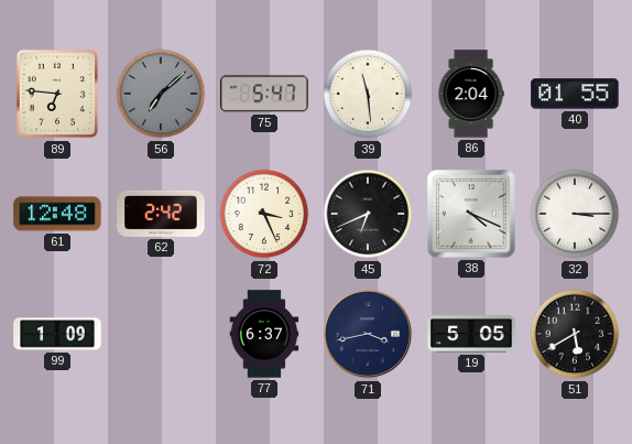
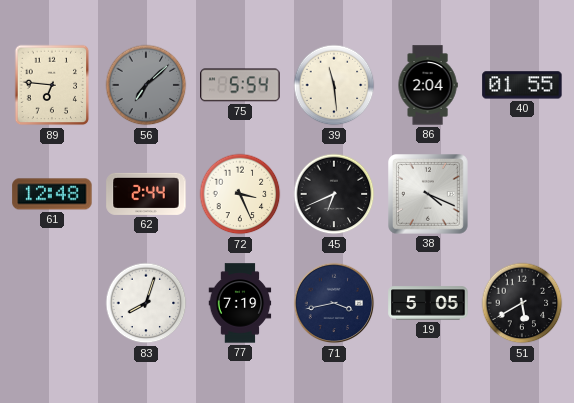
75: 5:47 -> 5:54
62: 2:42 -> 2:44
32: 3:15 -> none
99: 1:09 -> none
83: none -> 8:03
77: 6:37 -> 7:19
